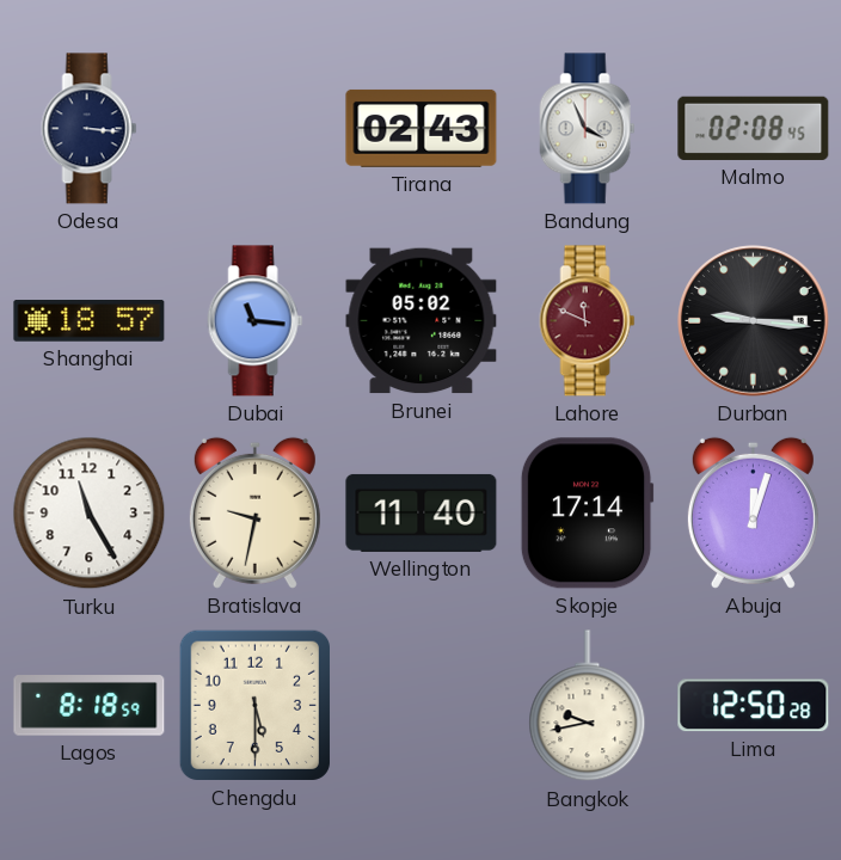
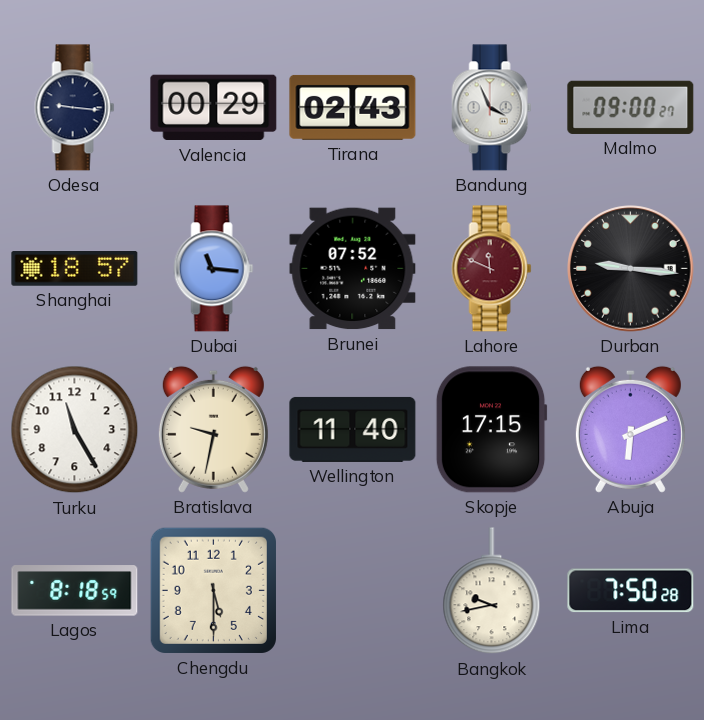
Odesa: 3:16 -> 9:16
Valencia: none -> 00:29
Malmo: 02:08 -> 09:00
Brunei: 05:02 -> 07:52
Skopje: 17:14 -> 17:15
Abuja: 12:03 -> 6:11
Lima: 12:50 -> 7:50
